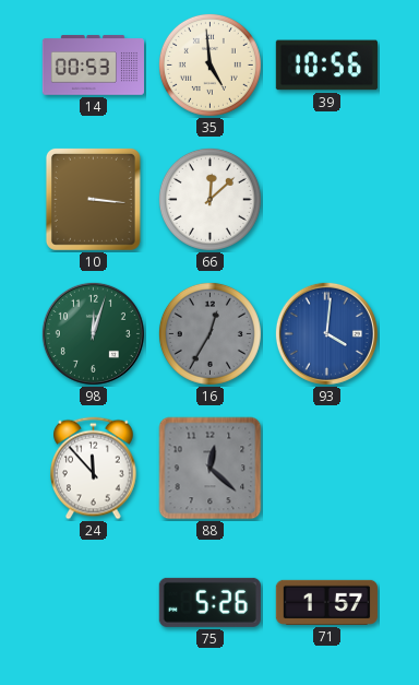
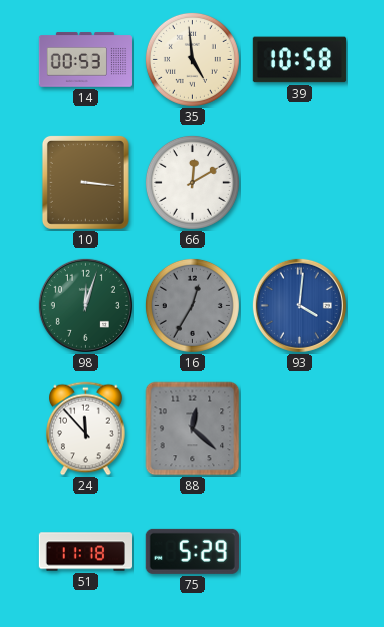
39: 10:56 -> 10:58
66: 12:08 -> 12:10
51: none -> 11:18
75: 5:26 -> 5:29
71: 1:57 -> none
